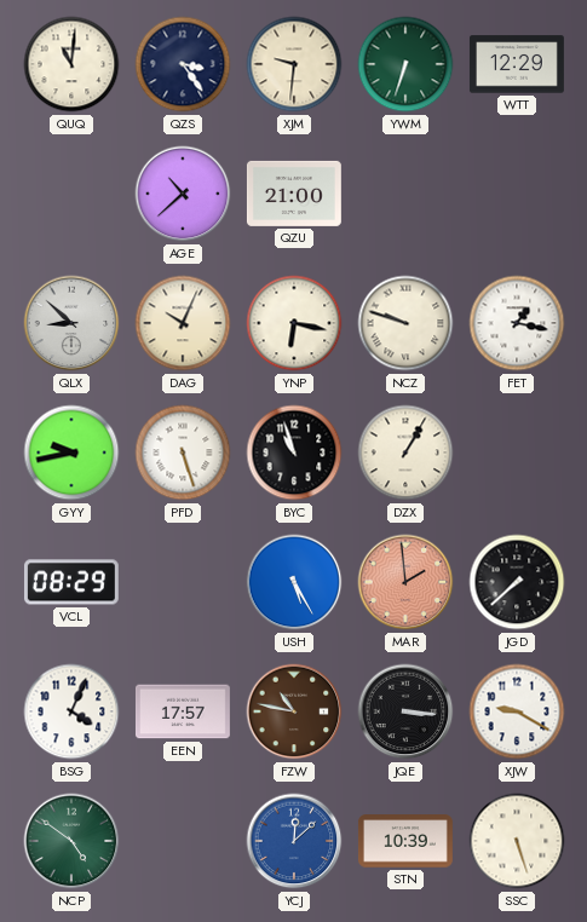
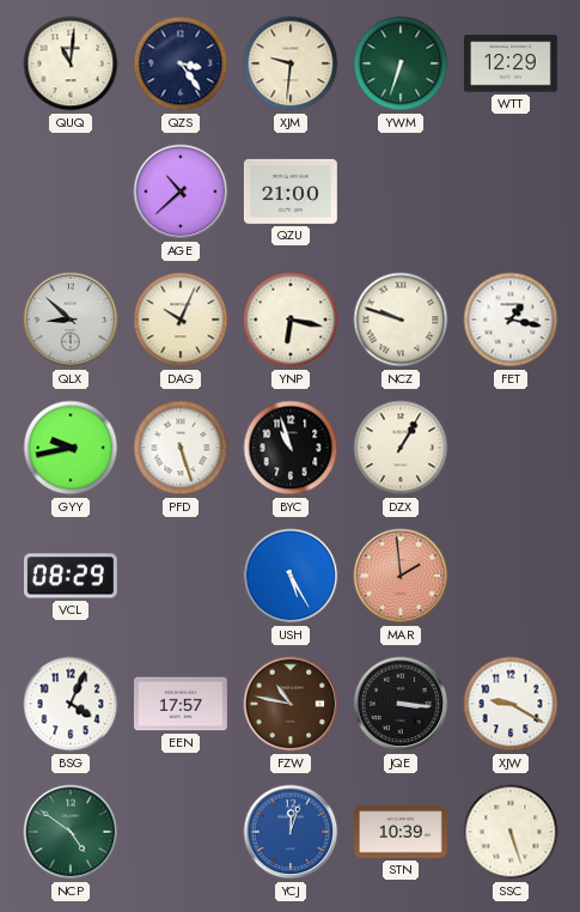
JGD: 7:38 -> none
YCJ: 12:08 -> 12:03
